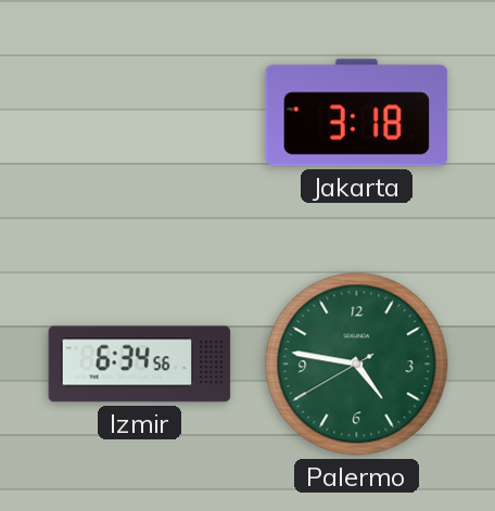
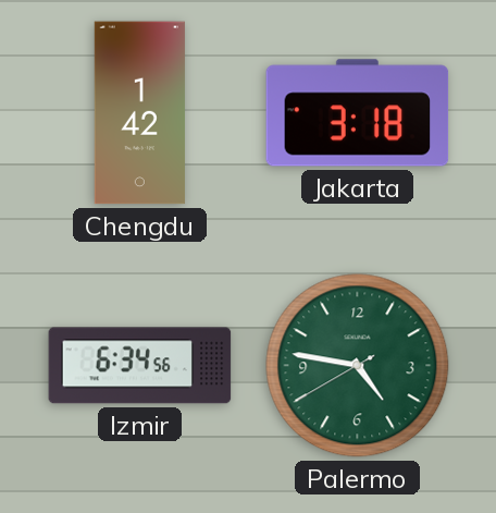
Chengdu: none -> 1:42
